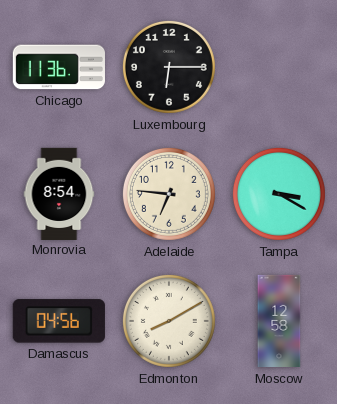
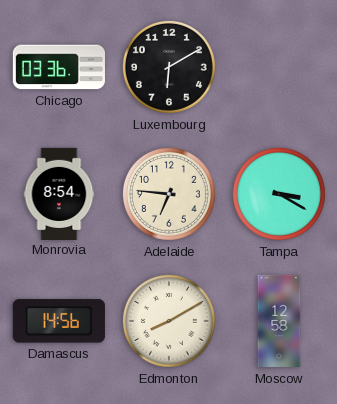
Chicago: 11:36 -> 03:36
Luxembourg: 6:15 -> 6:10
Damascus: 04:56 -> 14:56
